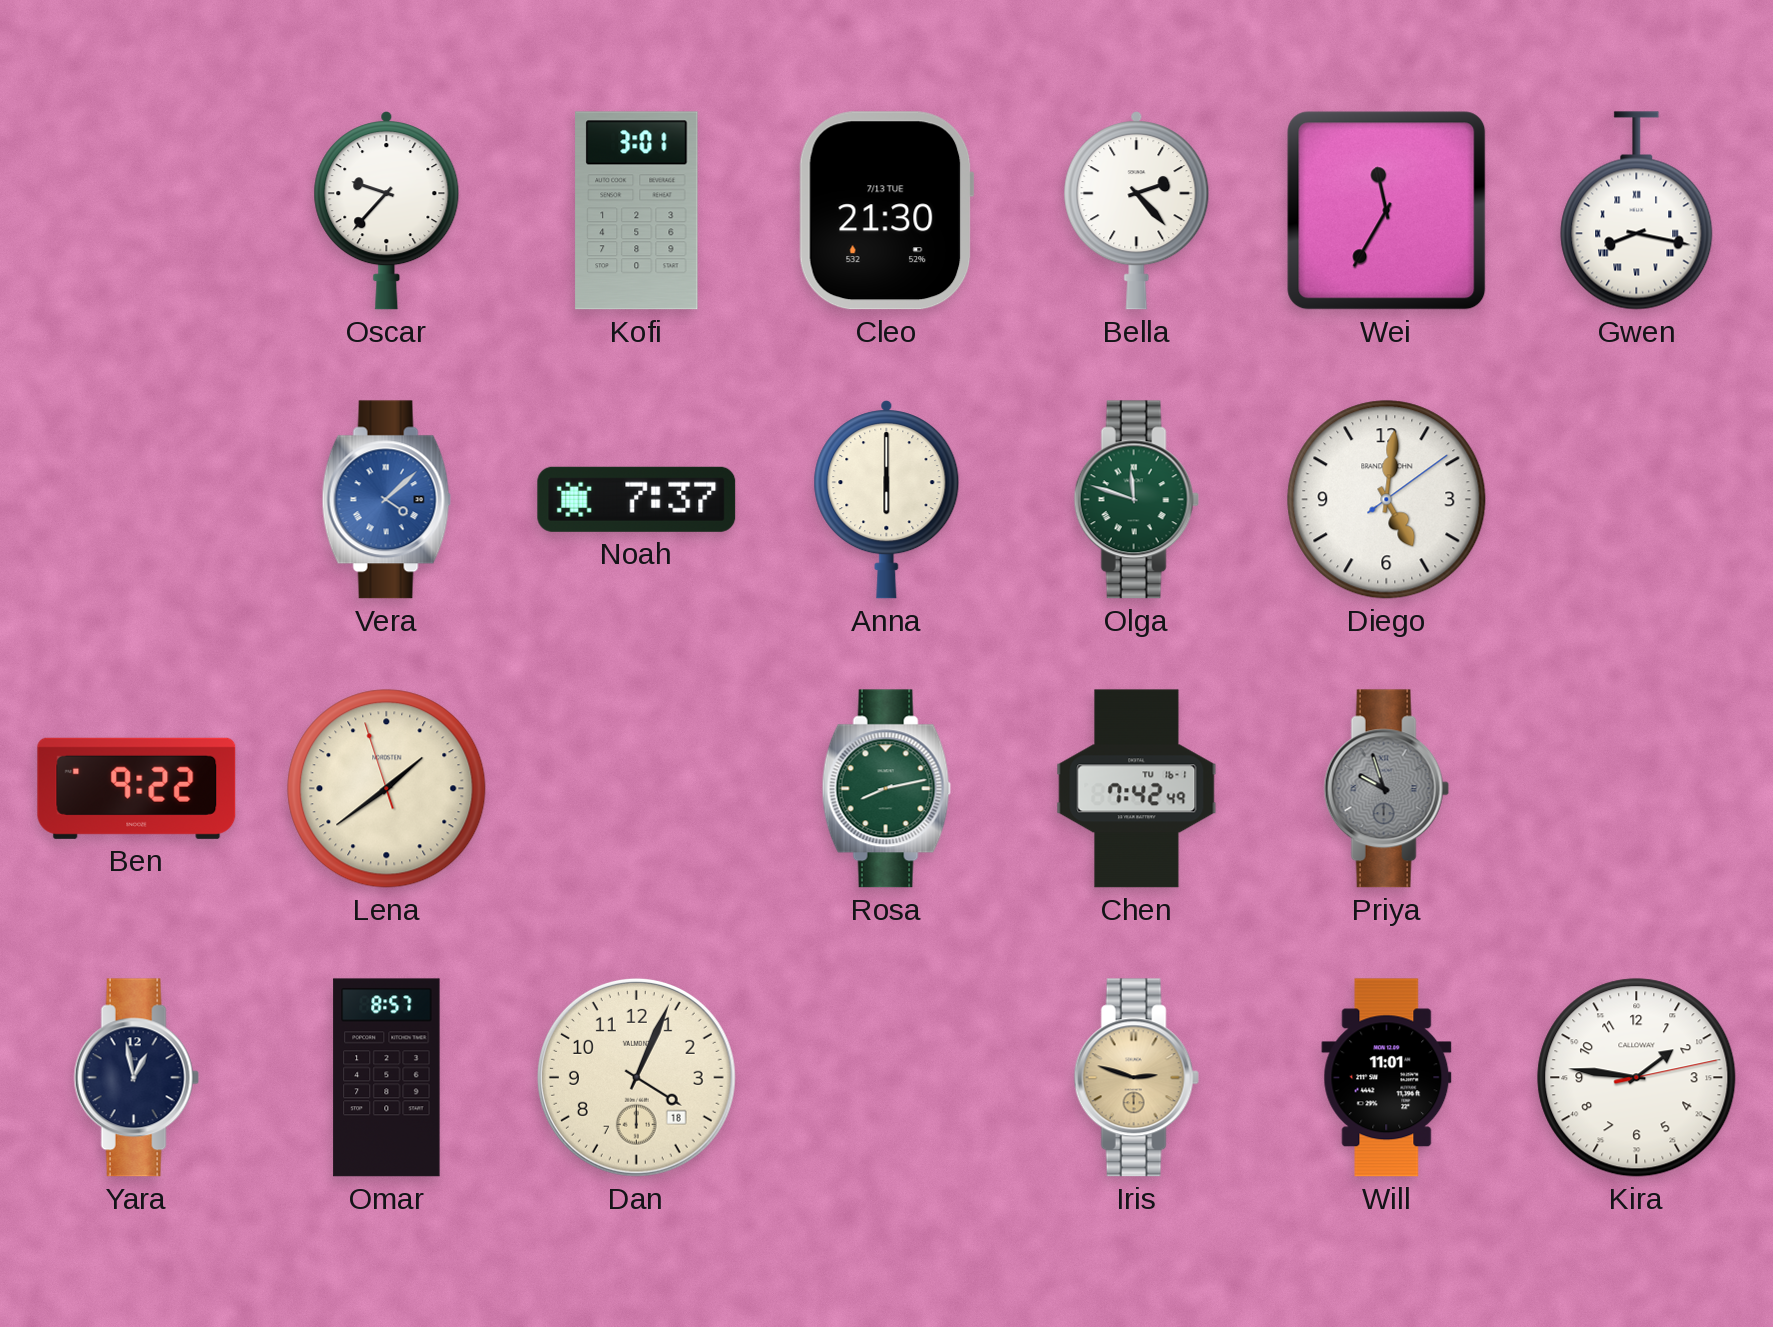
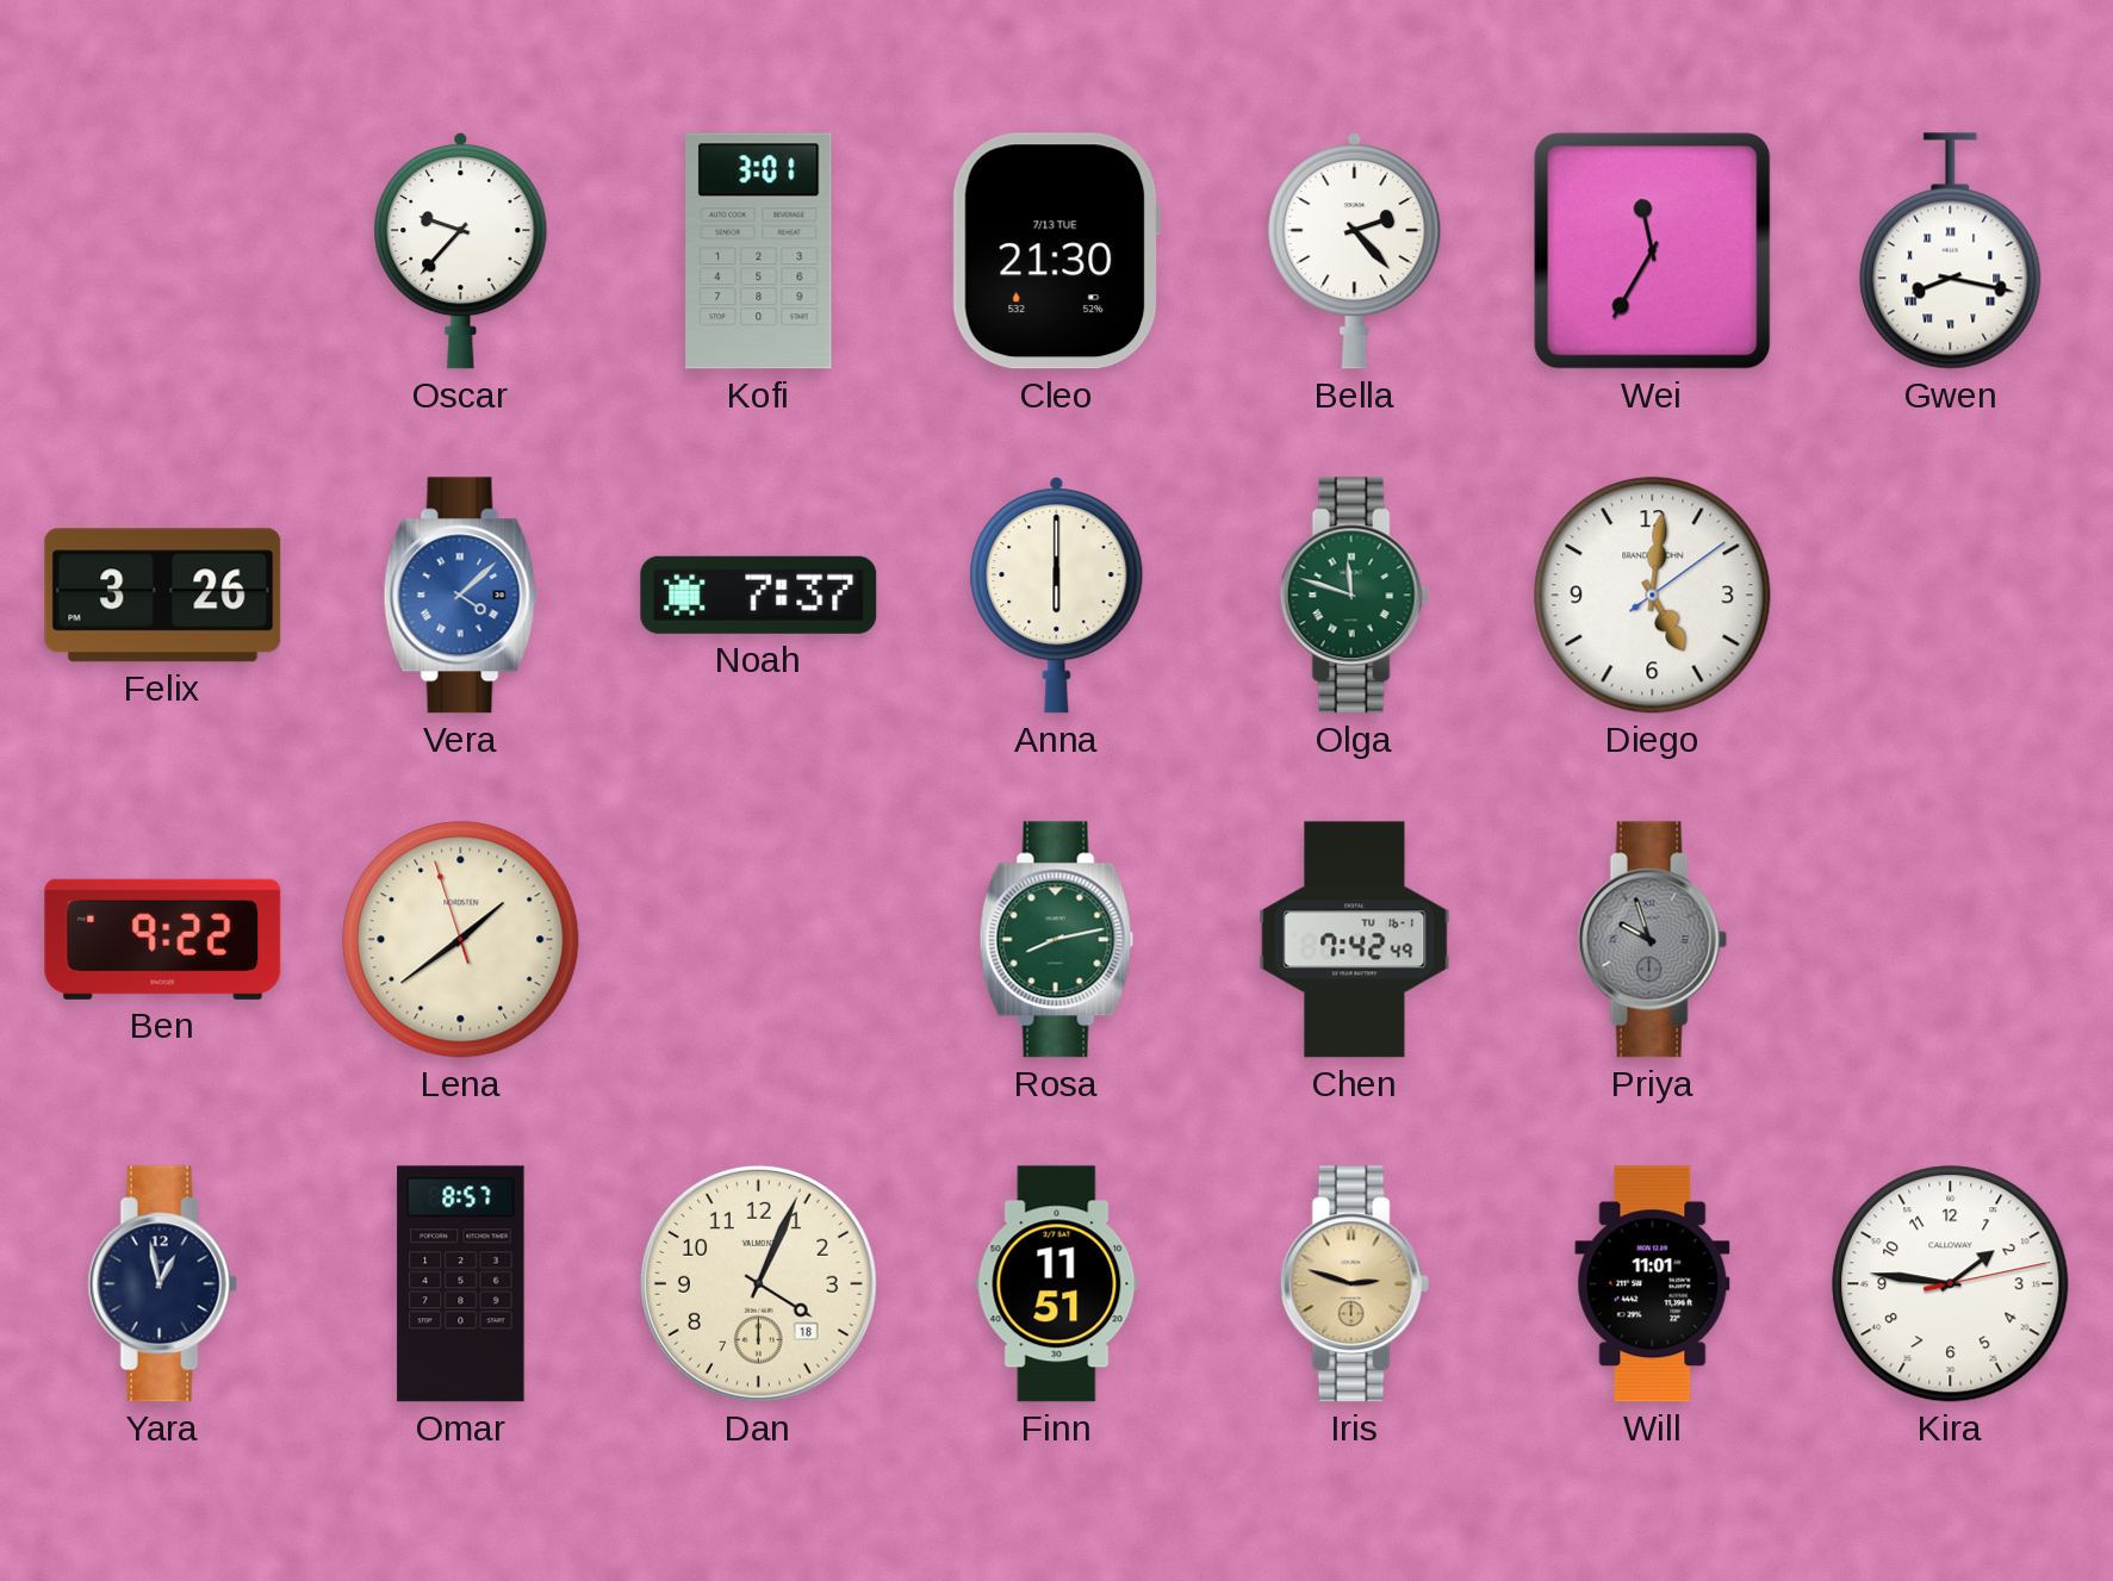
Felix: none -> 3:26
Finn: none -> 11:51
